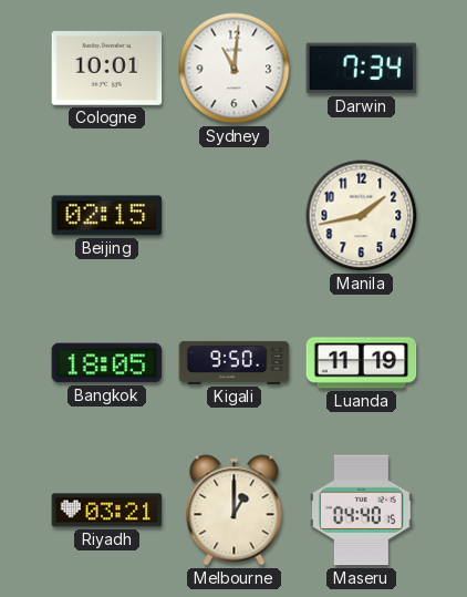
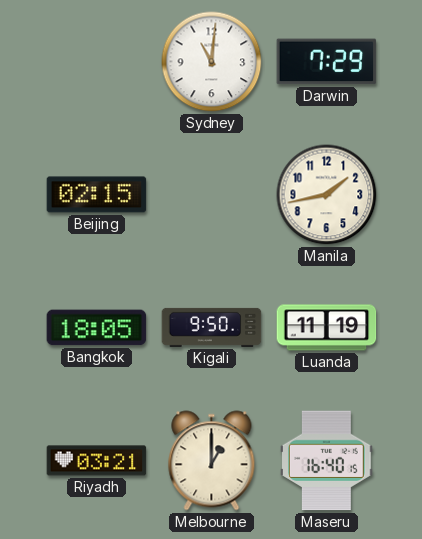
Cologne: 10:01 -> none
Darwin: 7:34 -> 7:29
Maseru: 04:40 -> 16:40
